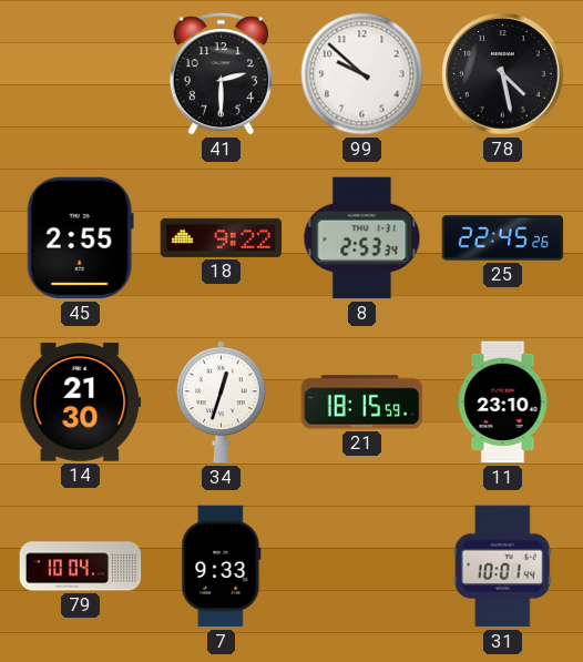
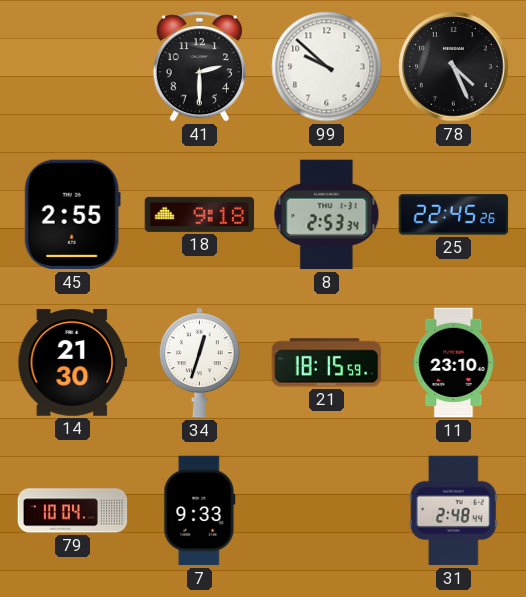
78: 4:28 -> 4:26
18: 9:22 -> 9:18
31: 10:01 -> 2:48
